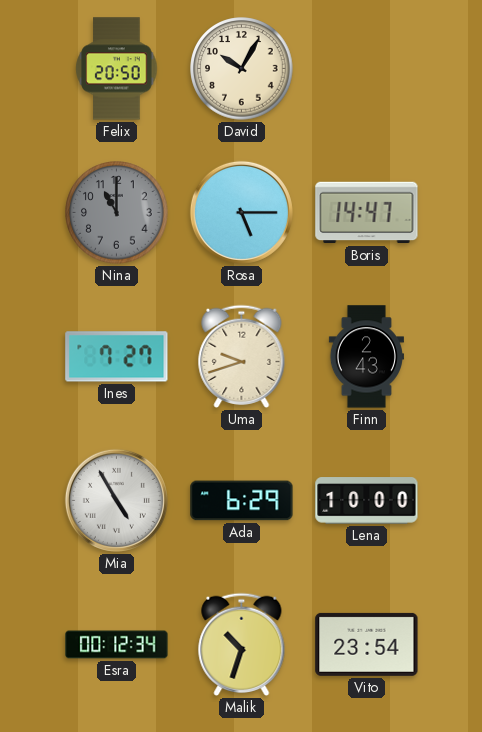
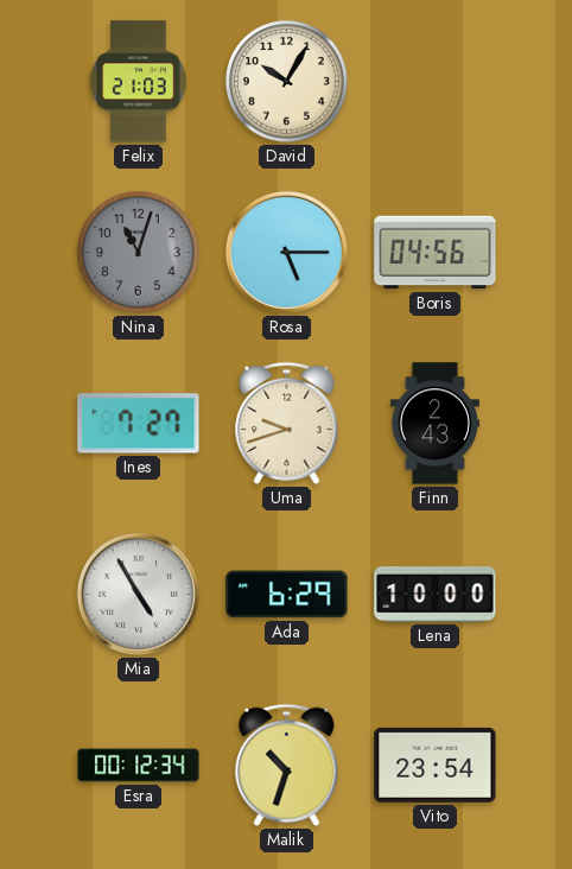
Felix: 20:50 -> 21:03
Nina: 11:00 -> 11:03
Boris: 14:47 -> 04:56
